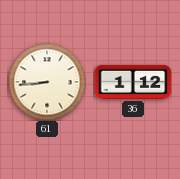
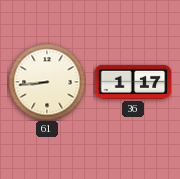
36: 1:12 -> 1:17
